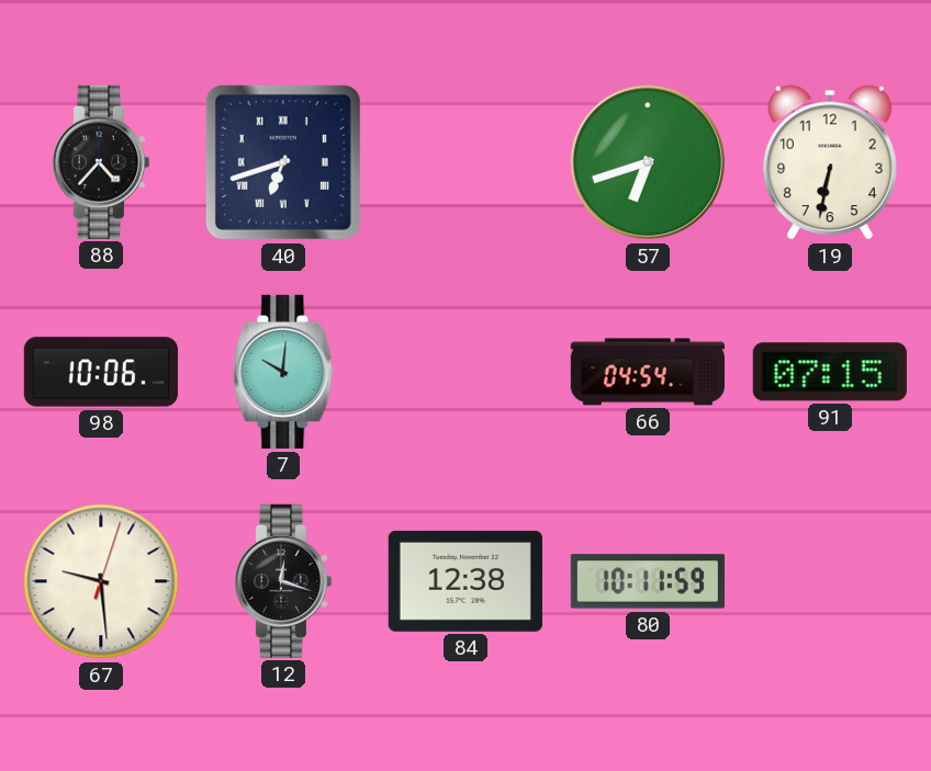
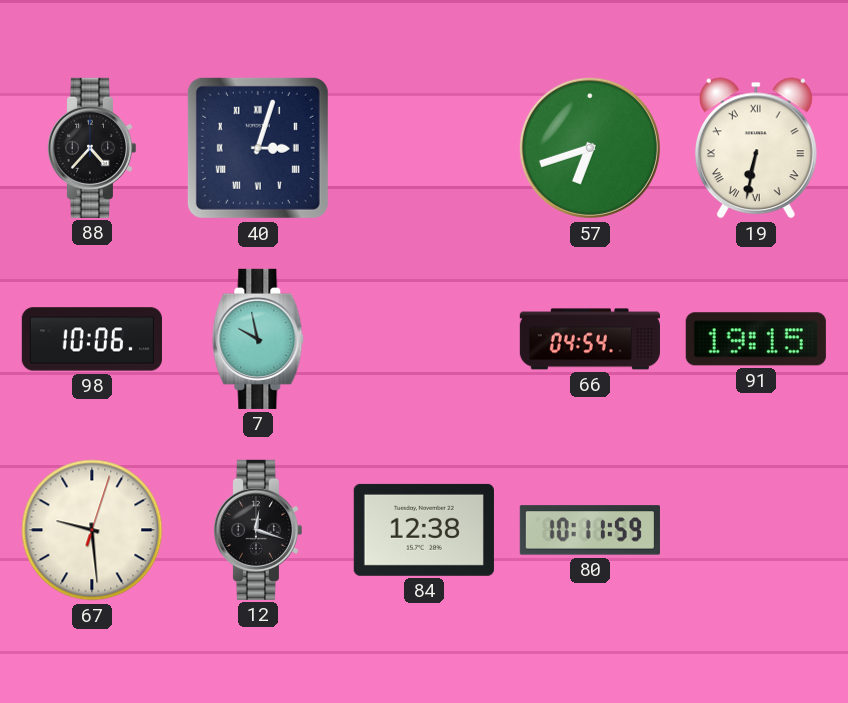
40: 6:42 -> 3:03
19 numerals: Arabic -> Roman
7: 10:01 -> 9:58
91: 07:15 -> 19:15
